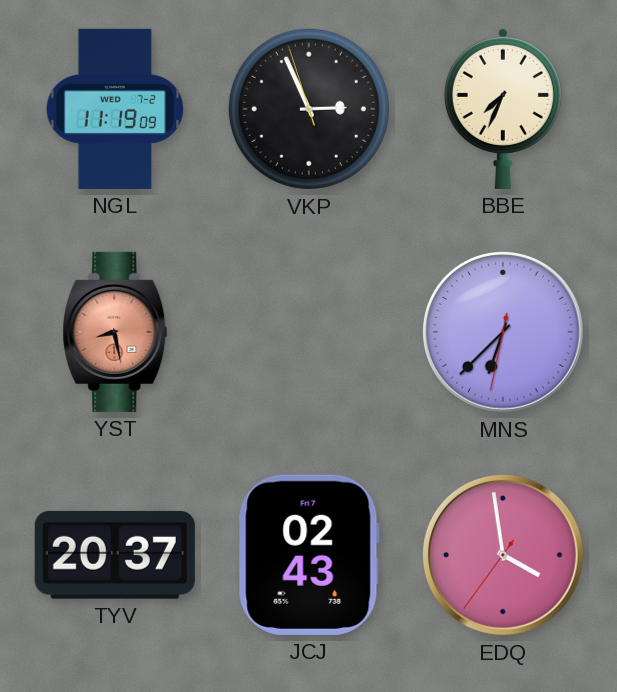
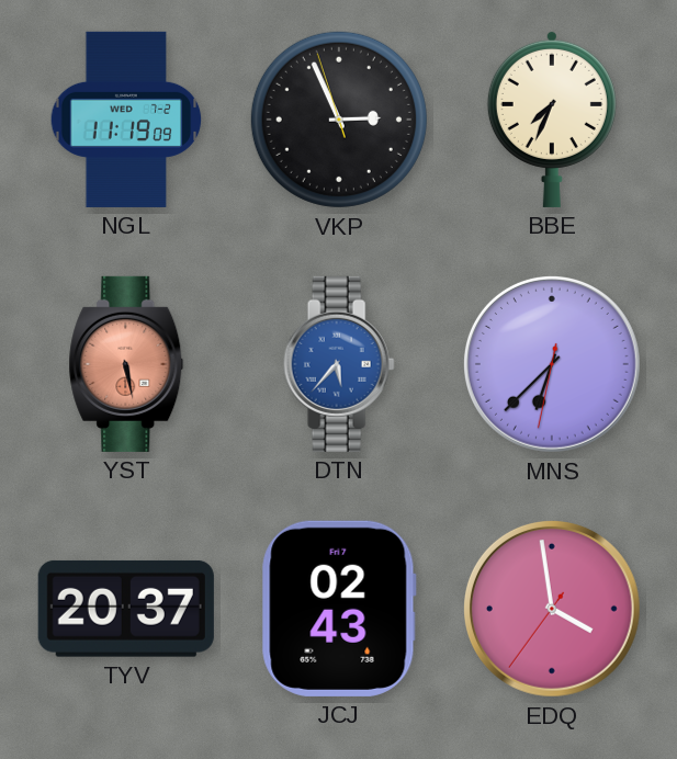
YST: 8:28 -> 5:28
DTN: none -> 5:37
